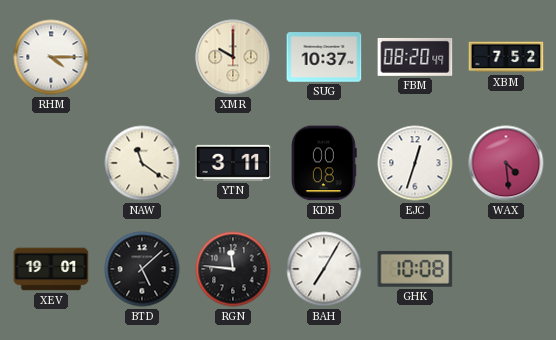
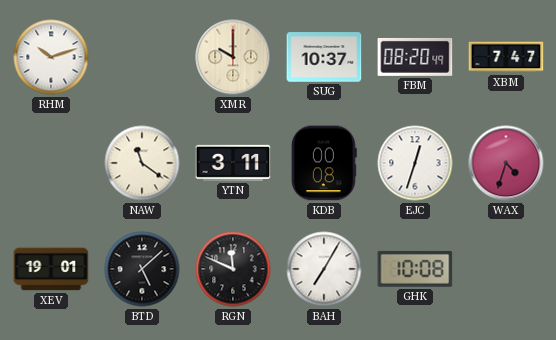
RHM: 4:15 -> 10:12
XBM: 7:52 -> 7:47
WAX: 4:29 -> 4:33
RGN: 11:46 -> 11:49
